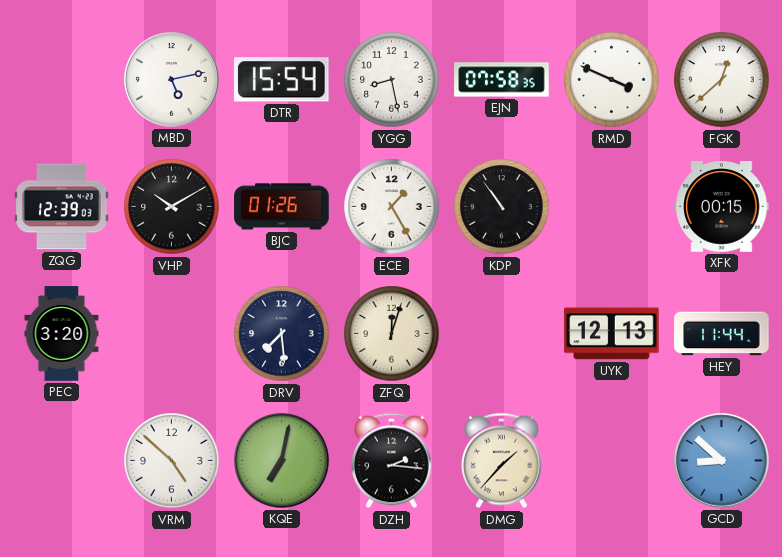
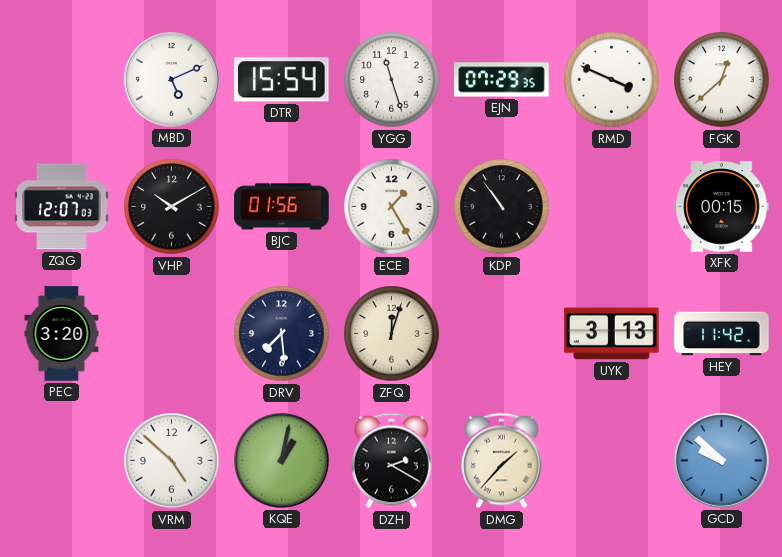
MBD: 5:13 -> 5:11
YGG: 8:28 -> 11:27
EJN: 07:58 -> 07:29
ZQG: 12:39 -> 12:07
BJC: 01:26 -> 01:56
UYK: 12:13 -> 3:13
HEY: 11:44 -> 11:42
KQE: 7:02 -> 1:02
DZH: 2:16 -> 2:20
GCD: 8:52 -> 9:52
